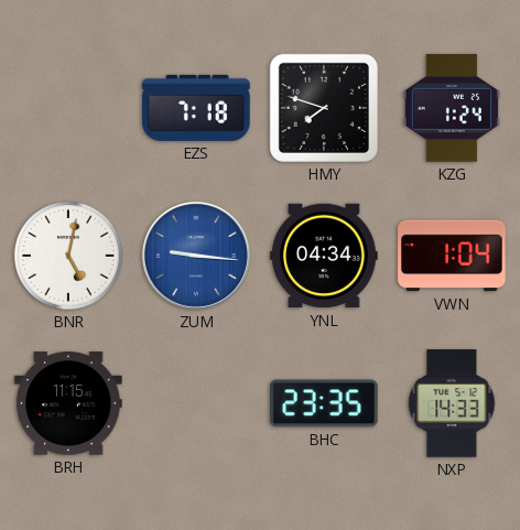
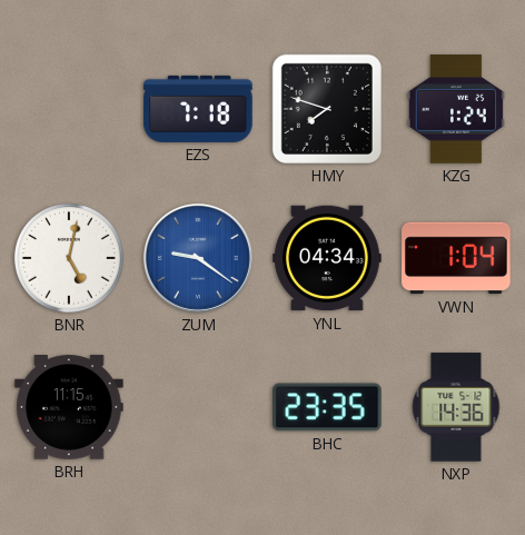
ZUM: 9:16 -> 9:21
NXP: 14:33 -> 14:36
